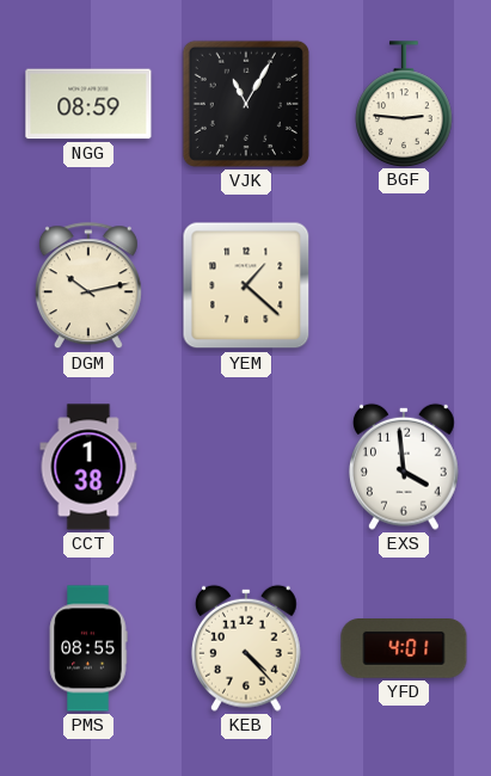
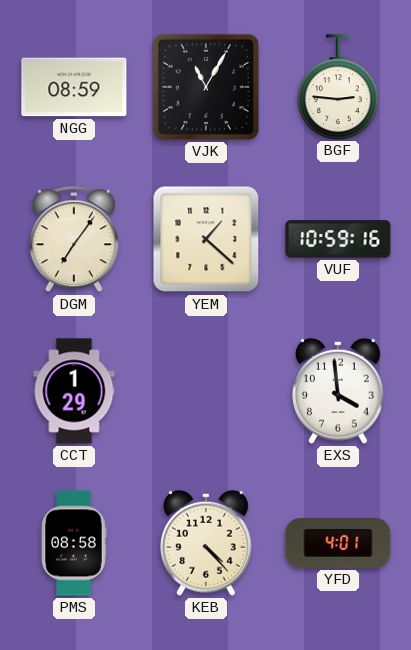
DGM: 10:13 -> 7:06
VUF: none -> 10:59
CCT: 1:38 -> 1:29
PMS: 08:55 -> 08:58
